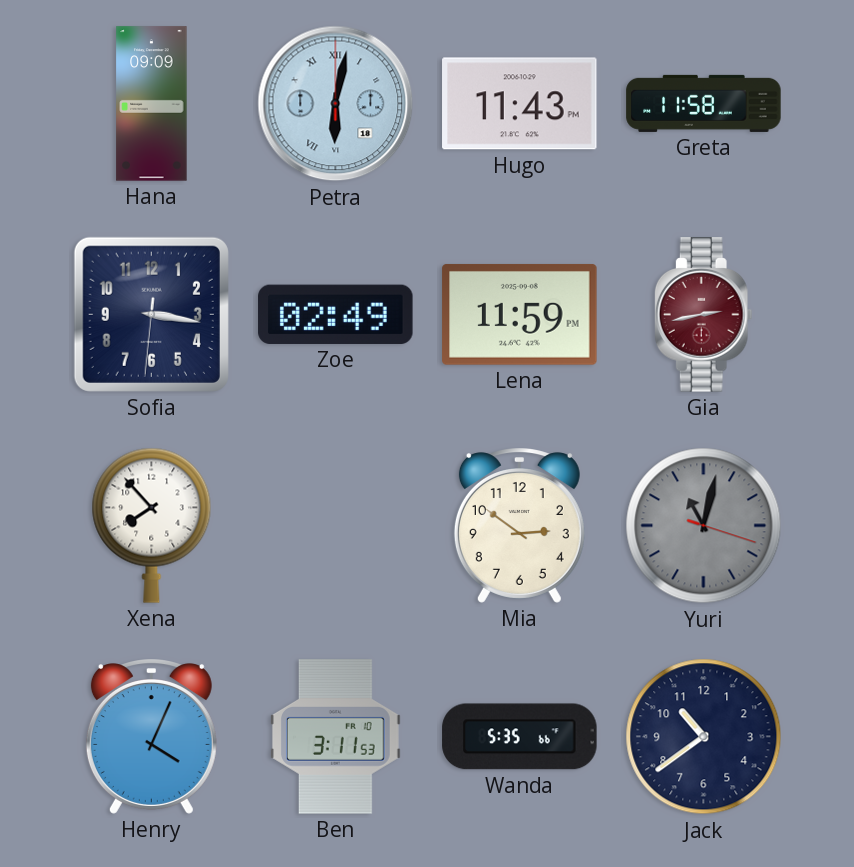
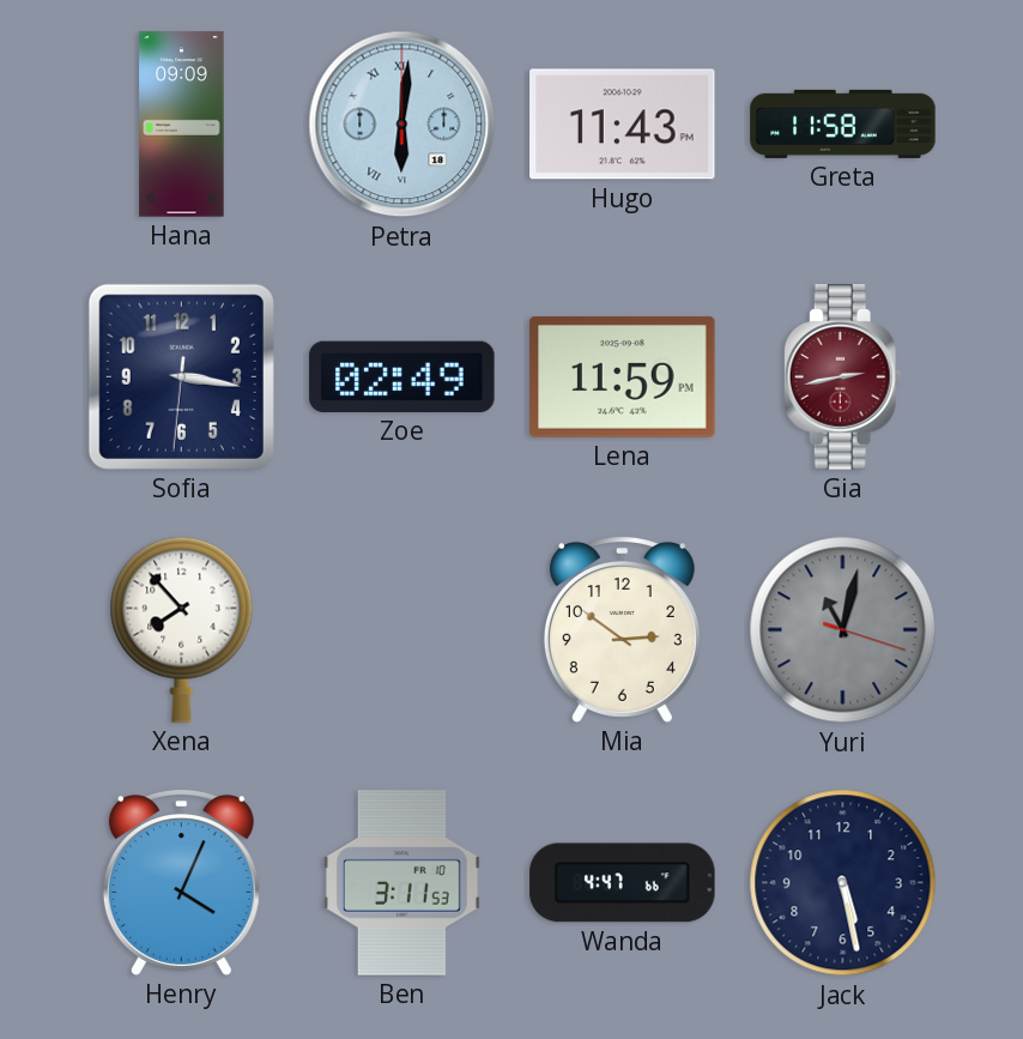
Petra: 6:02 -> 6:01
Wanda: 5:35 -> 4:47
Jack: 10:39 -> 5:28
